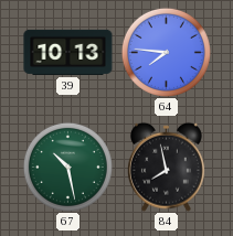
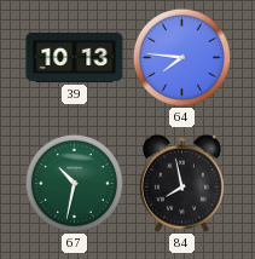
67: 10:28 -> 10:32
